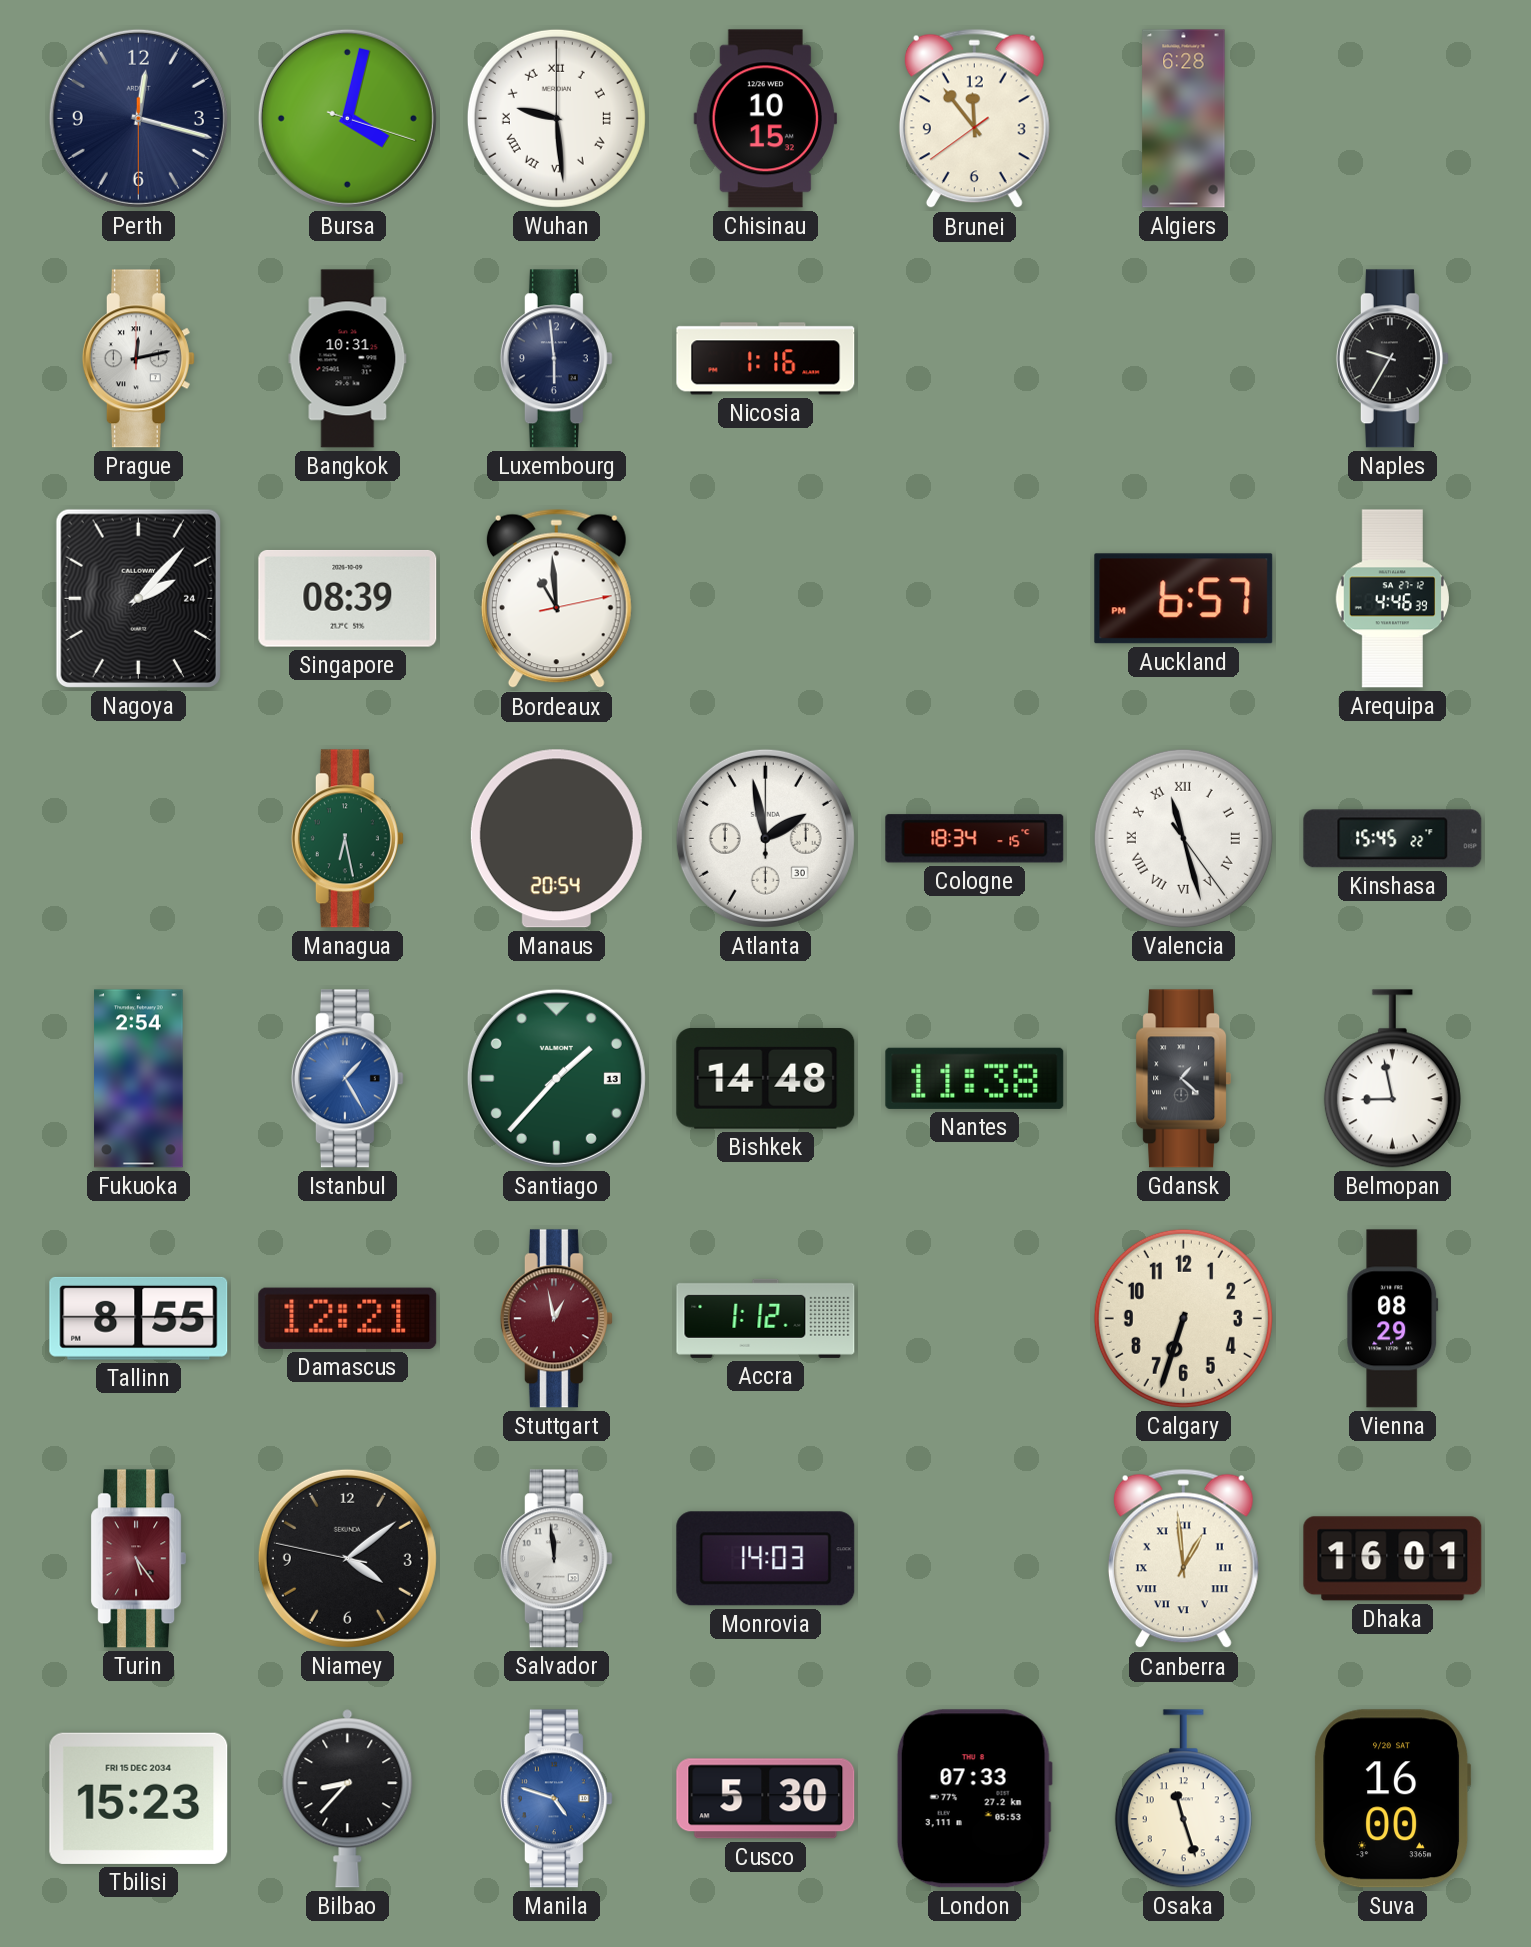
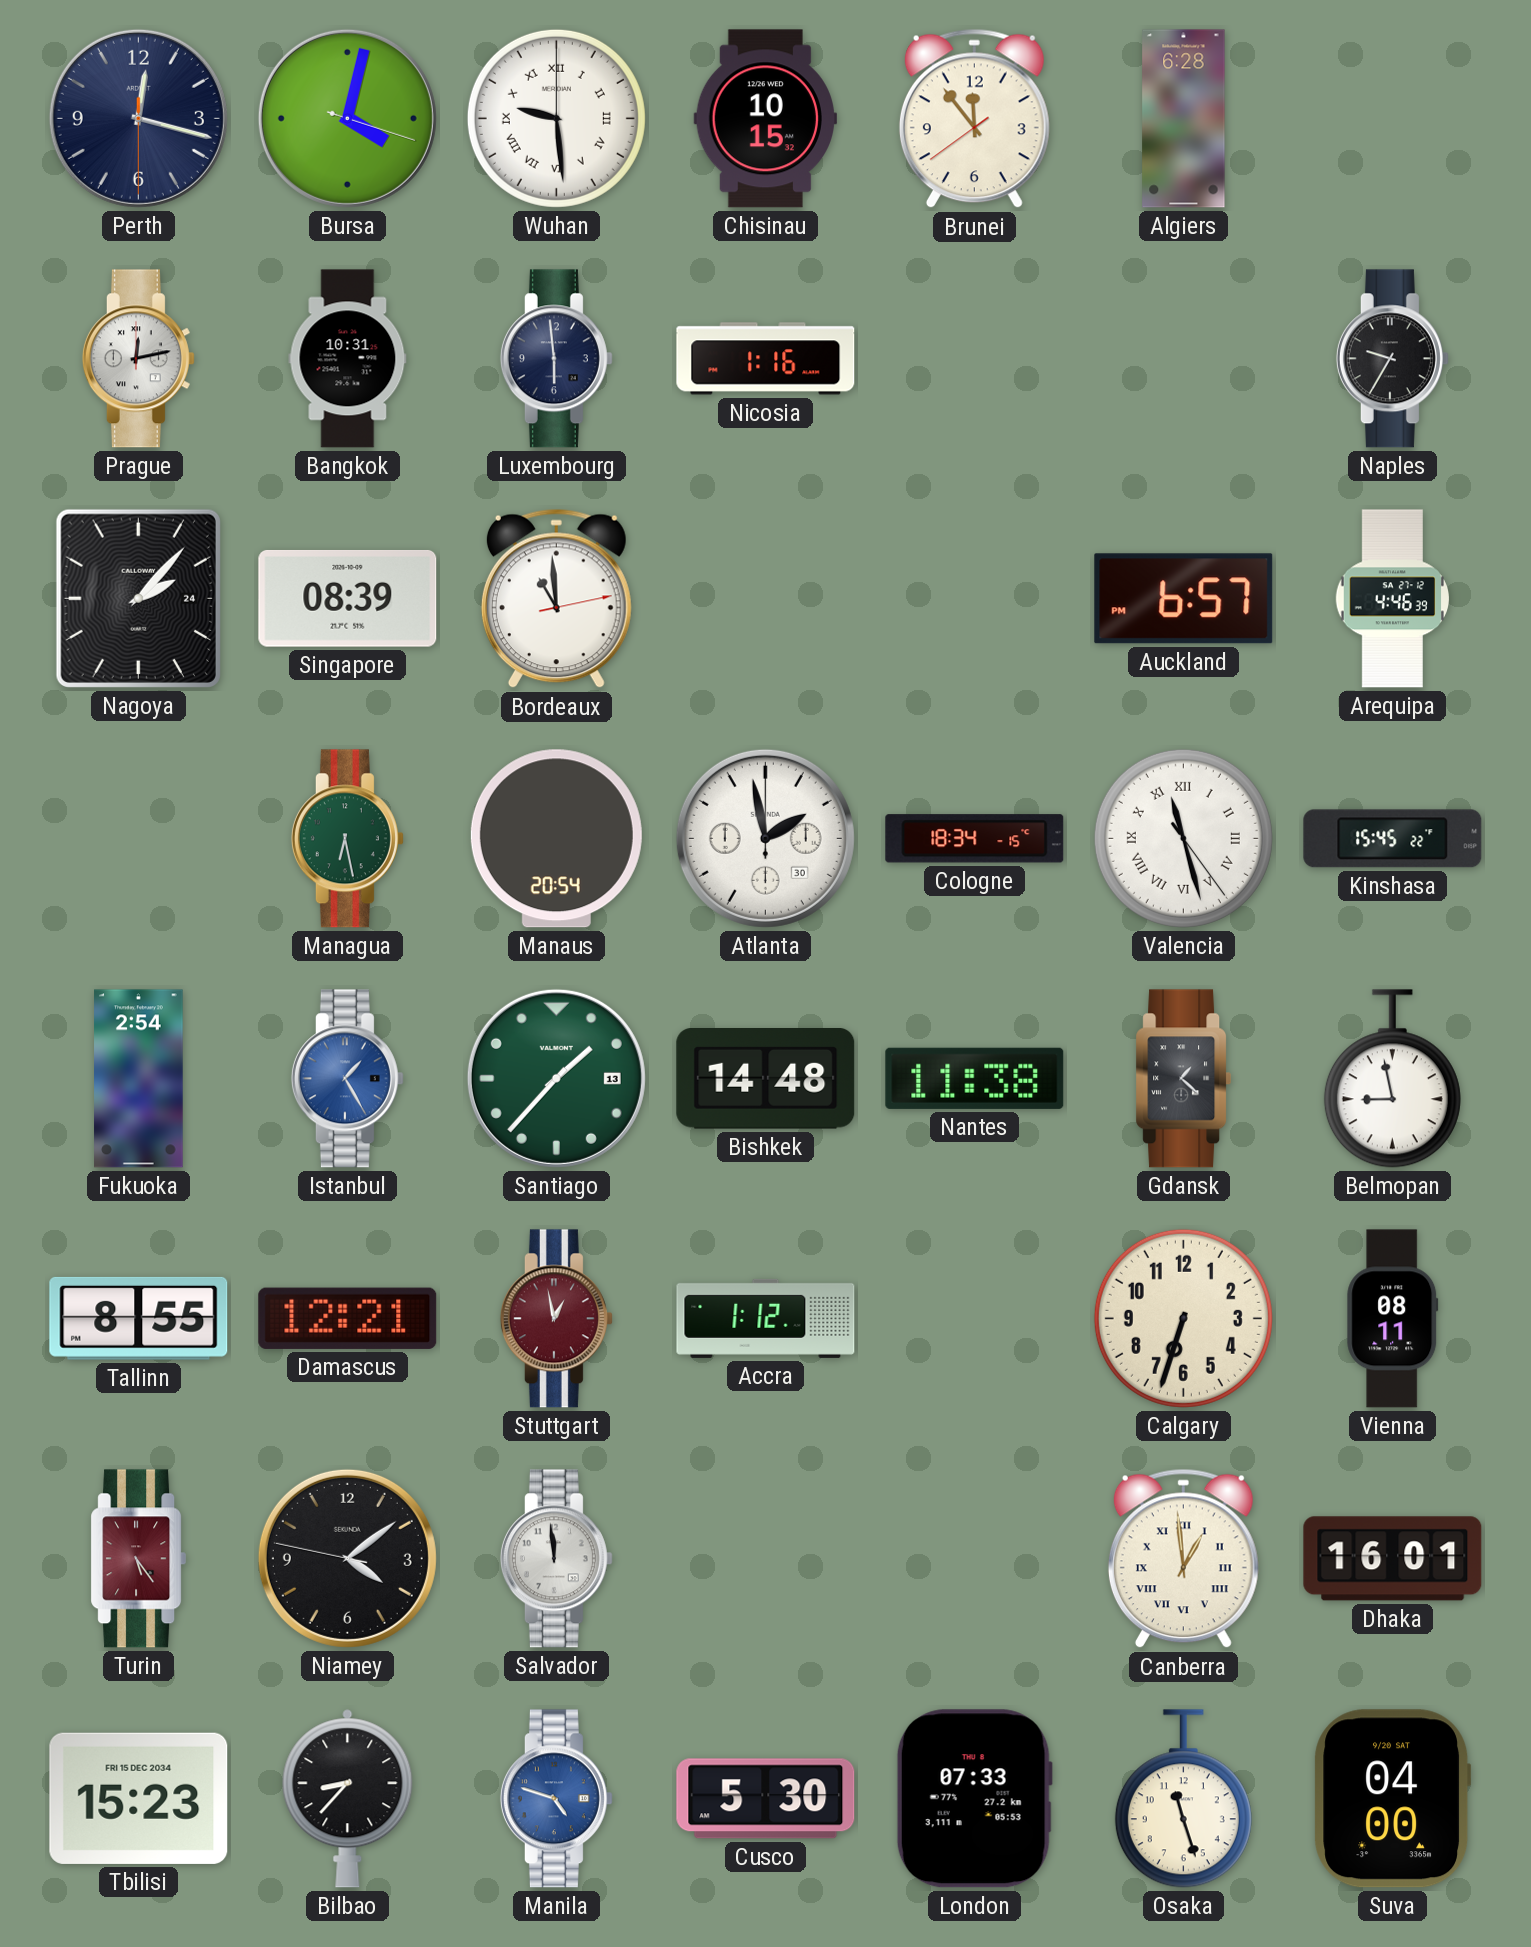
Vienna: 08:29 -> 08:11
Monrovia: 14:03 -> none
Suva: 16:00 -> 04:00
